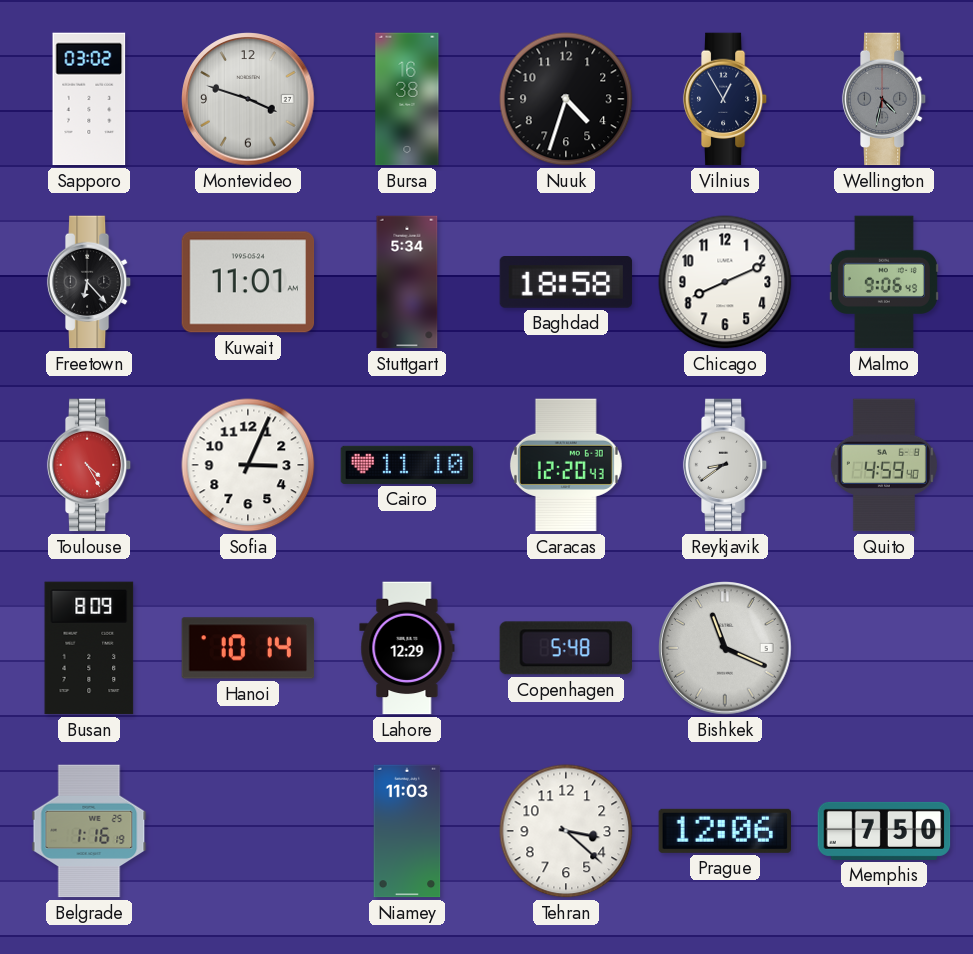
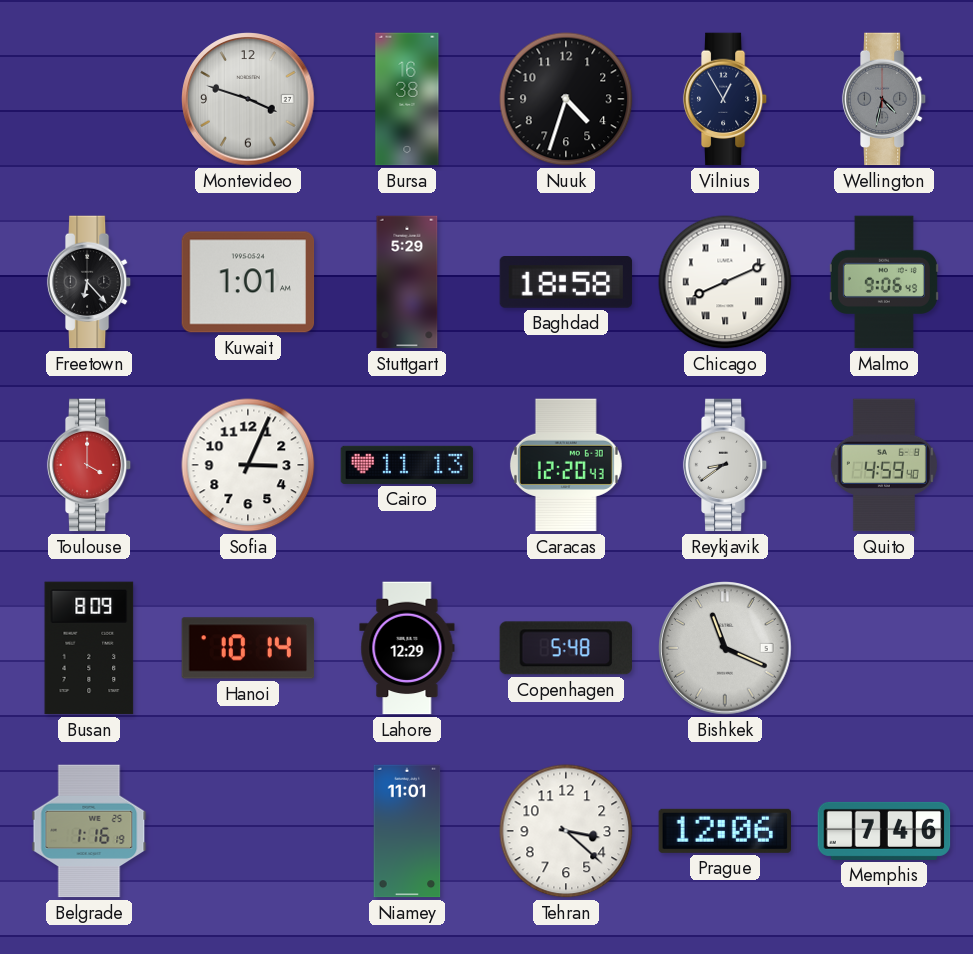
Sapporo: 03:02 -> none
Kuwait: 11:01 -> 1:01
Stuttgart: 5:34 -> 5:29
Chicago numerals: Arabic -> Roman
Toulouse: 4:25 -> 4:00
Cairo: 11:10 -> 11:13
Niamey: 11:03 -> 11:01
Memphis: 7:50 -> 7:46
